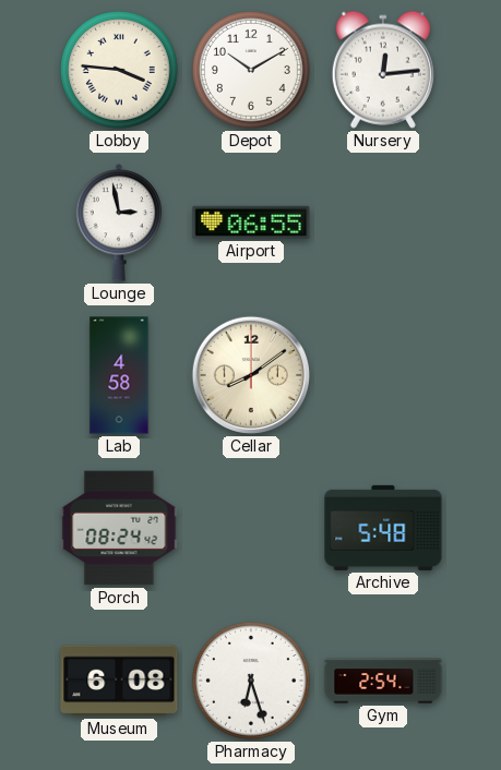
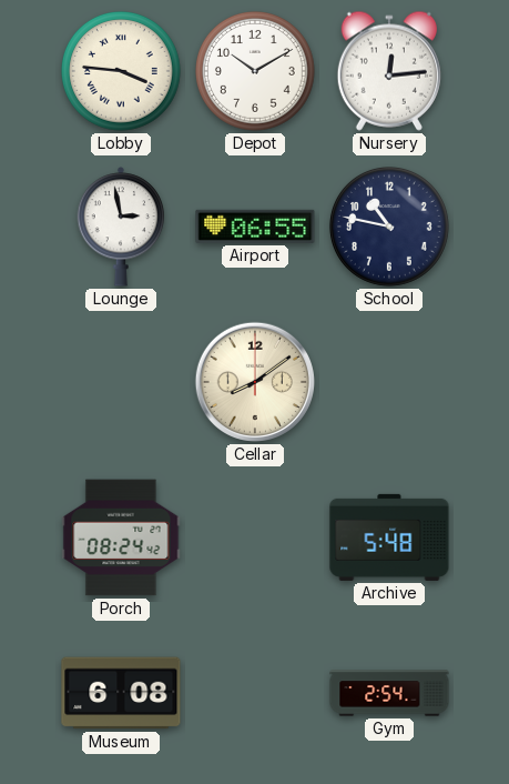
School: none -> 10:47
Lab: 4:58 -> none
Pharmacy: 6:27 -> none
